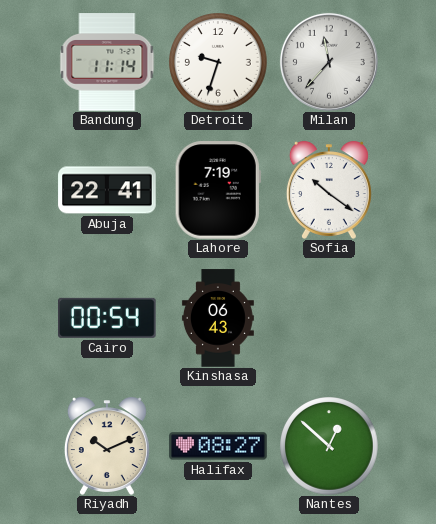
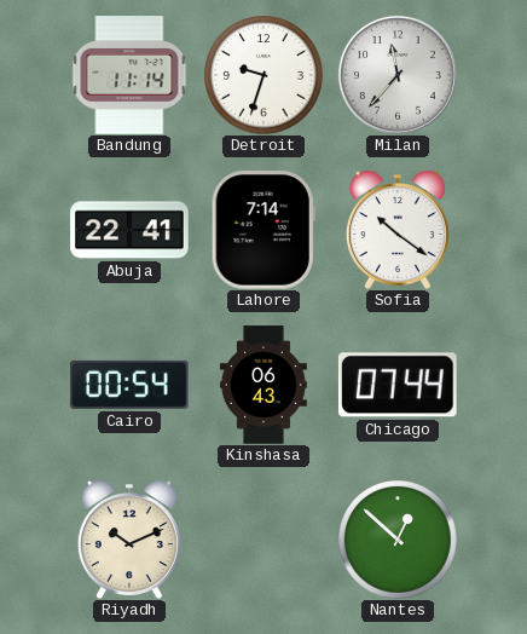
Lahore: 7:19 -> 7:14
Chicago: none -> 07:44
Halifax: 08:27 -> none
